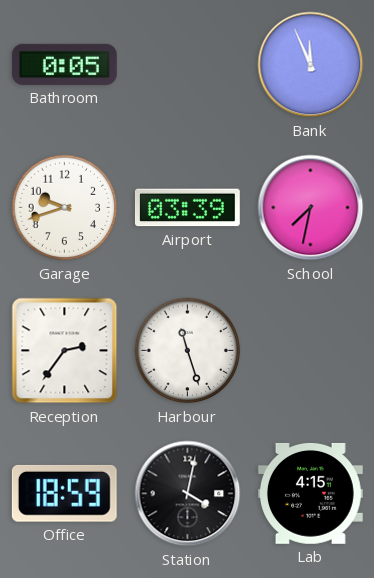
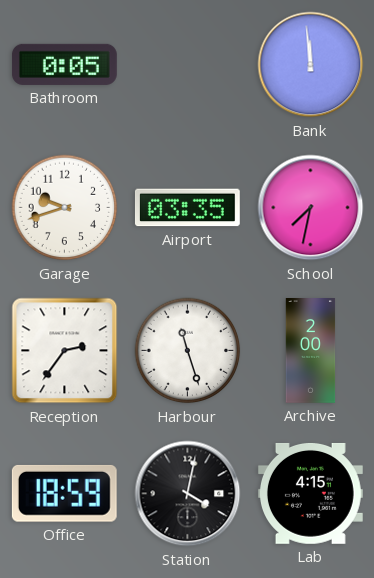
Bank: 11:56 -> 11:59
Airport: 03:39 -> 03:35
Archive: none -> 2:00
